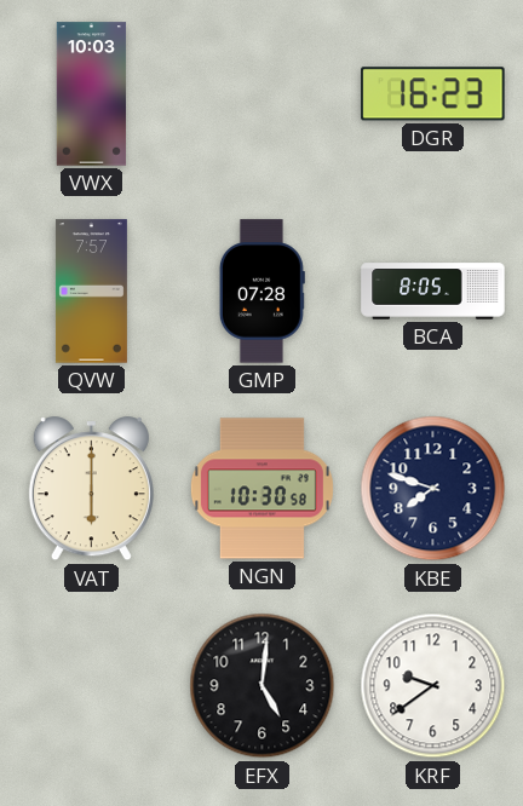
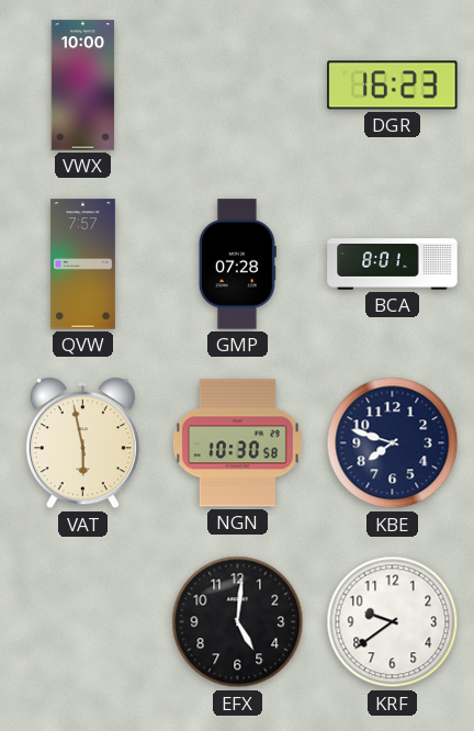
VWX: 10:03 -> 10:00
BCA: 8:05 -> 8:01
VAT: 6:00 -> 5:58
